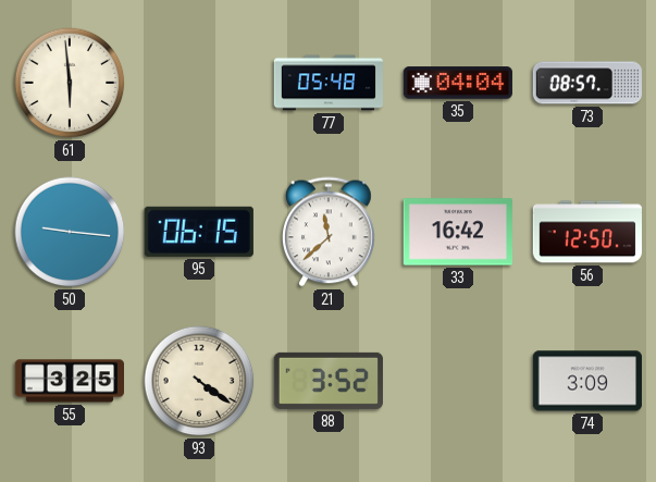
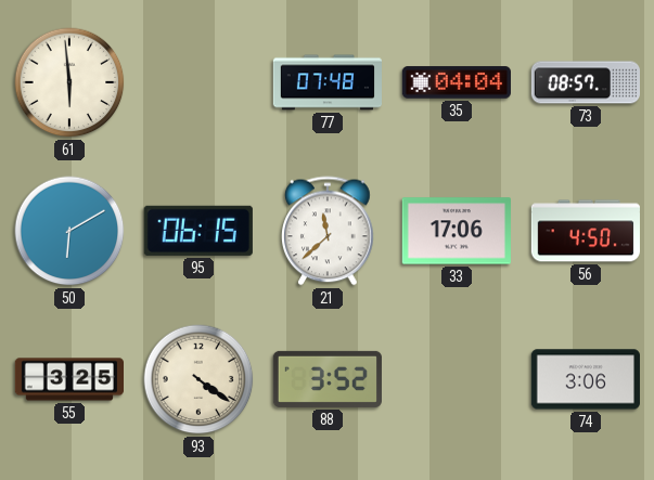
77: 05:48 -> 07:48
50: 9:16 -> 6:10
33: 16:42 -> 17:06
56: 12:50 -> 4:50
74: 3:09 -> 3:06
